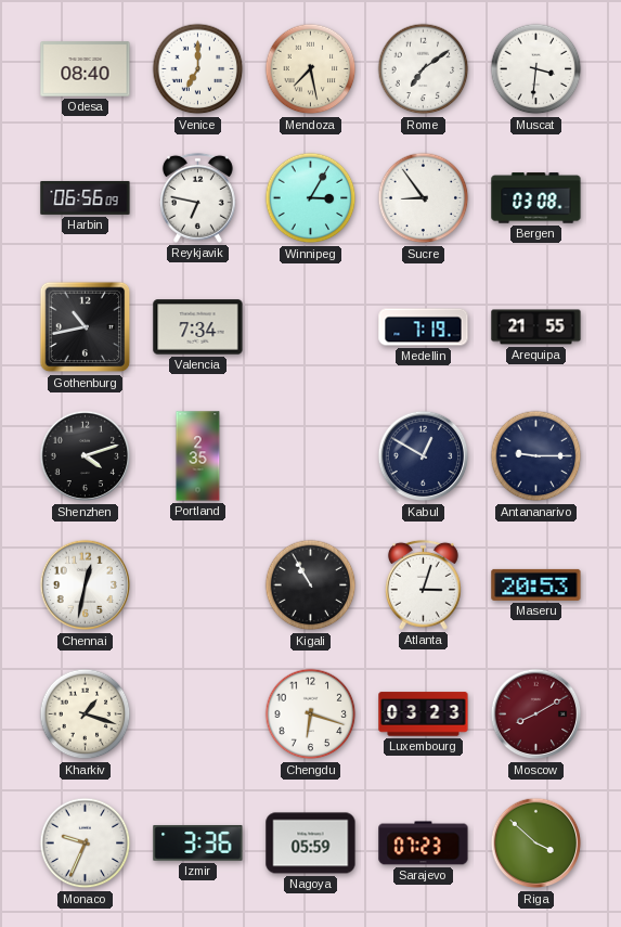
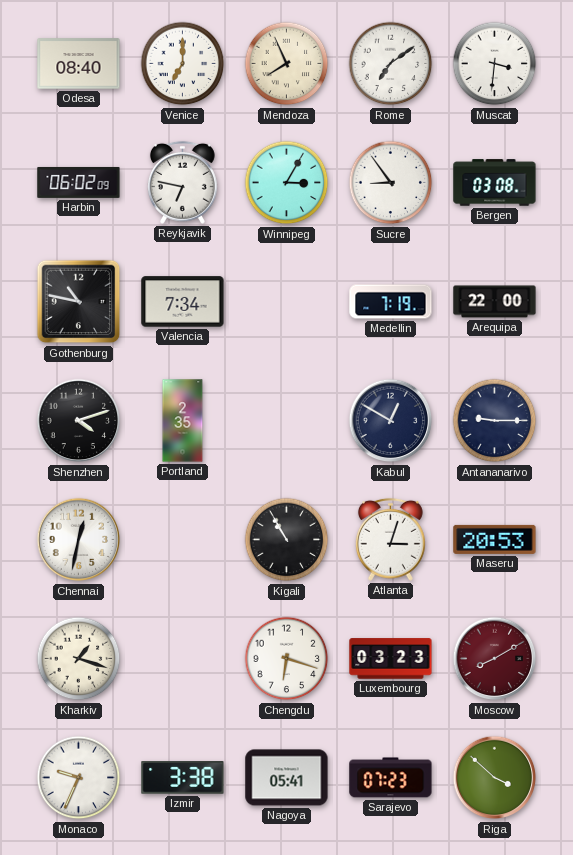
Mendoza: 7:28 -> 7:56
Harbin: 06:56 -> 06:02
Gothenburg: 10:43 -> 10:47
Arequipa: 21:55 -> 22:00
Izmir: 3:36 -> 3:38
Nagoya: 05:59 -> 05:41
